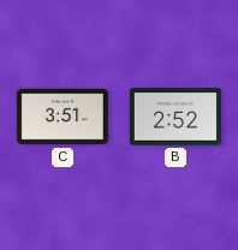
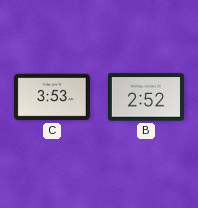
C: 3:51 -> 3:53
